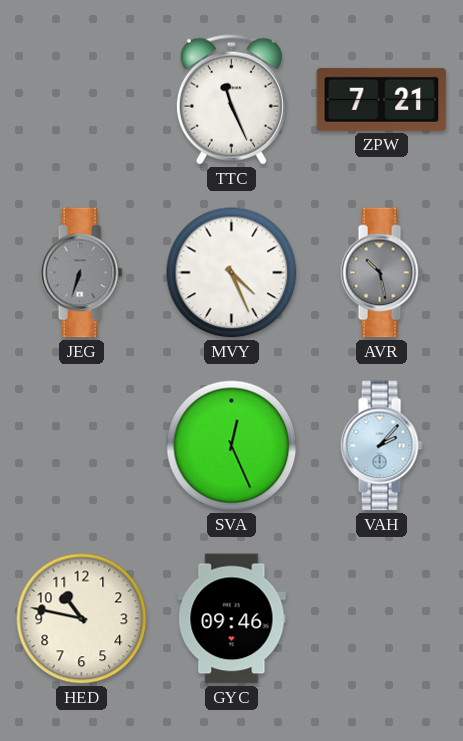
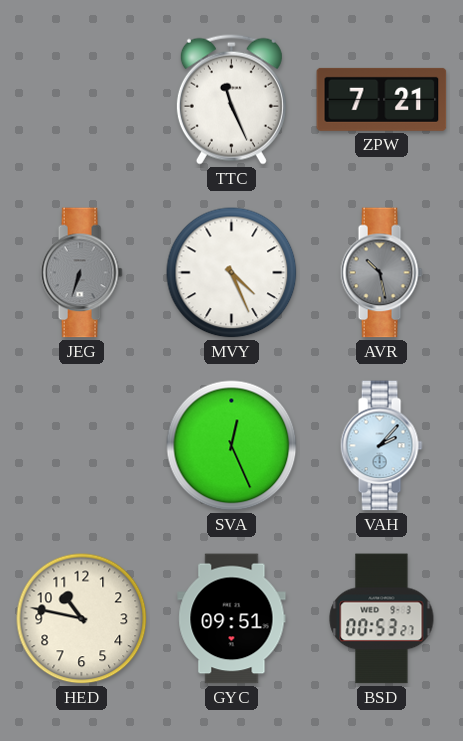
GYC: 09:46 -> 09:51
BSD: none -> 00:53
